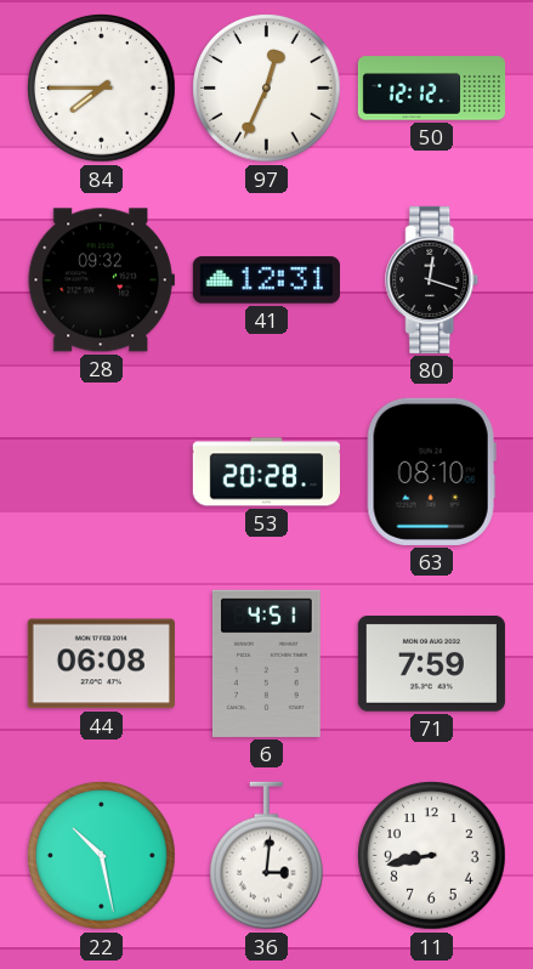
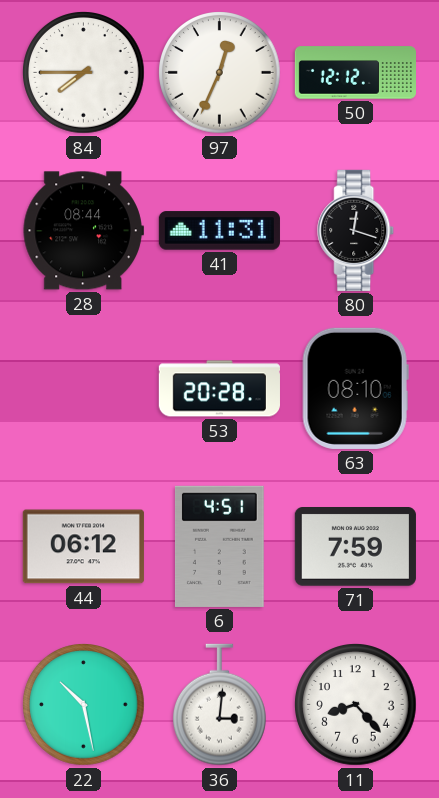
28: 09:32 -> 08:44
41: 12:31 -> 11:31
44: 06:08 -> 06:12
11: 8:43 -> 8:23
